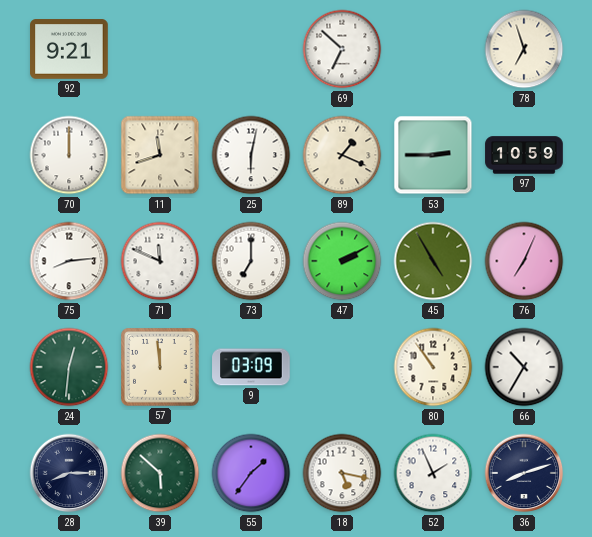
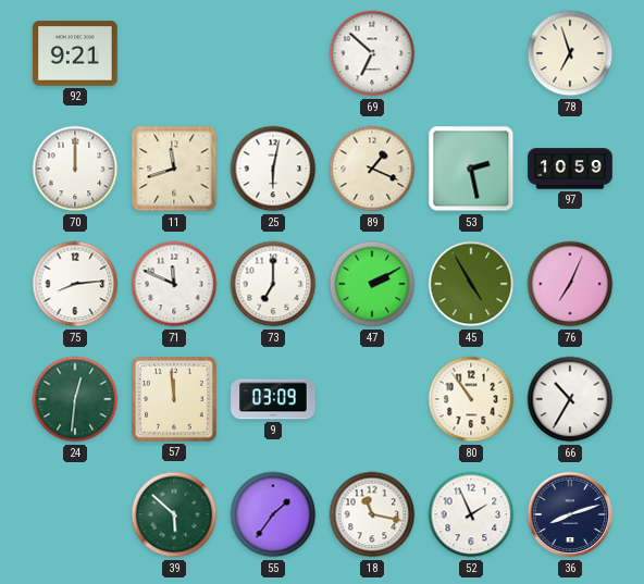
53: 2:45 -> 2:28
28: 8:15 -> none
18: 5:17 -> 11:17
